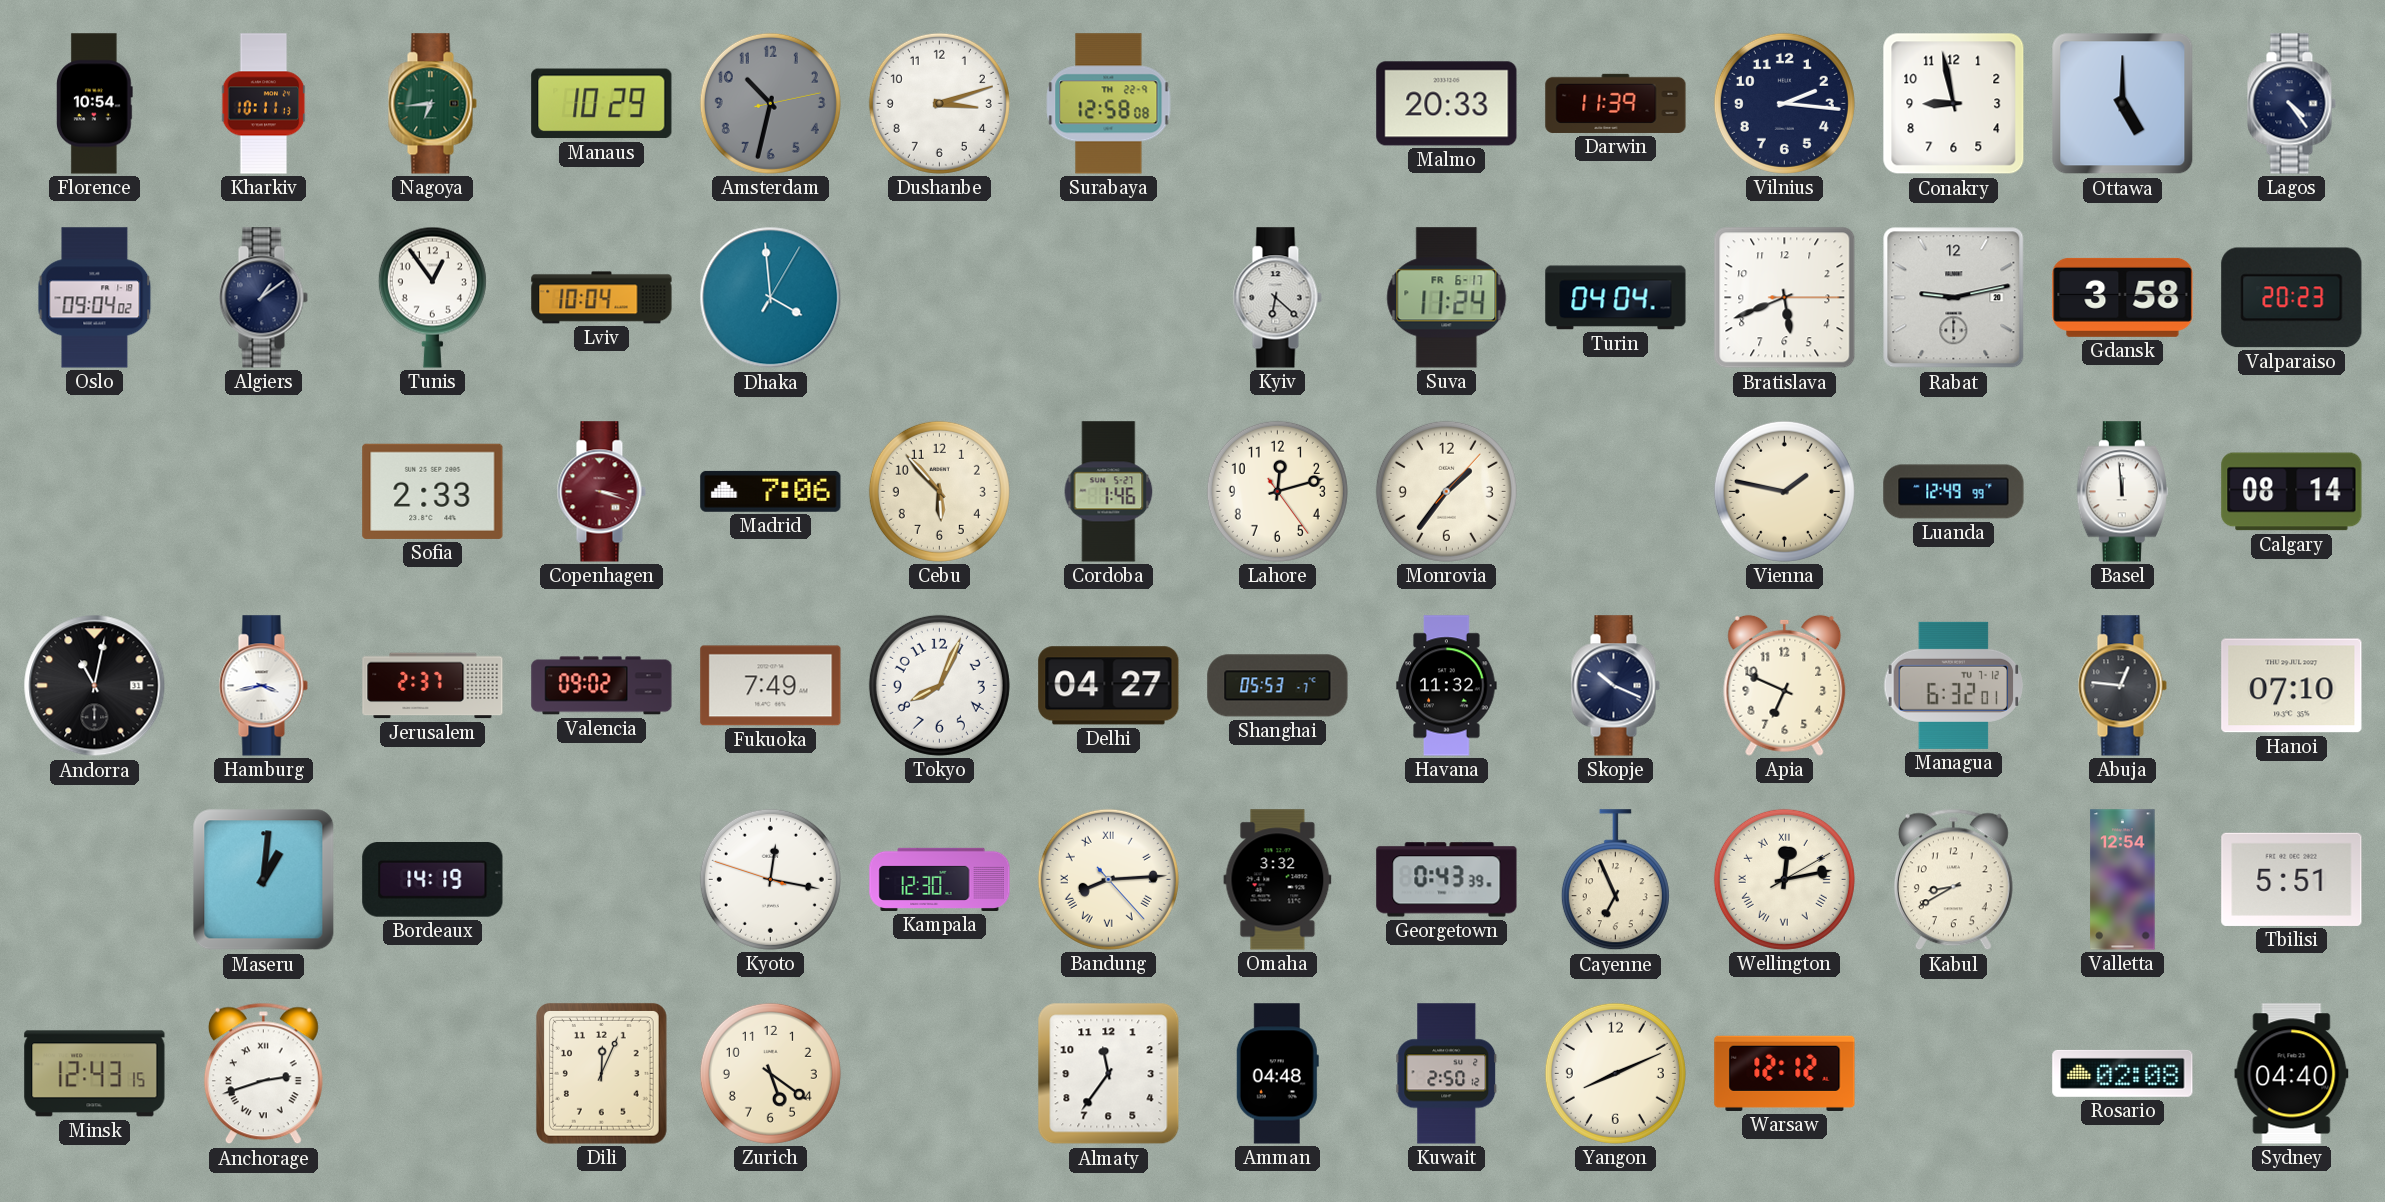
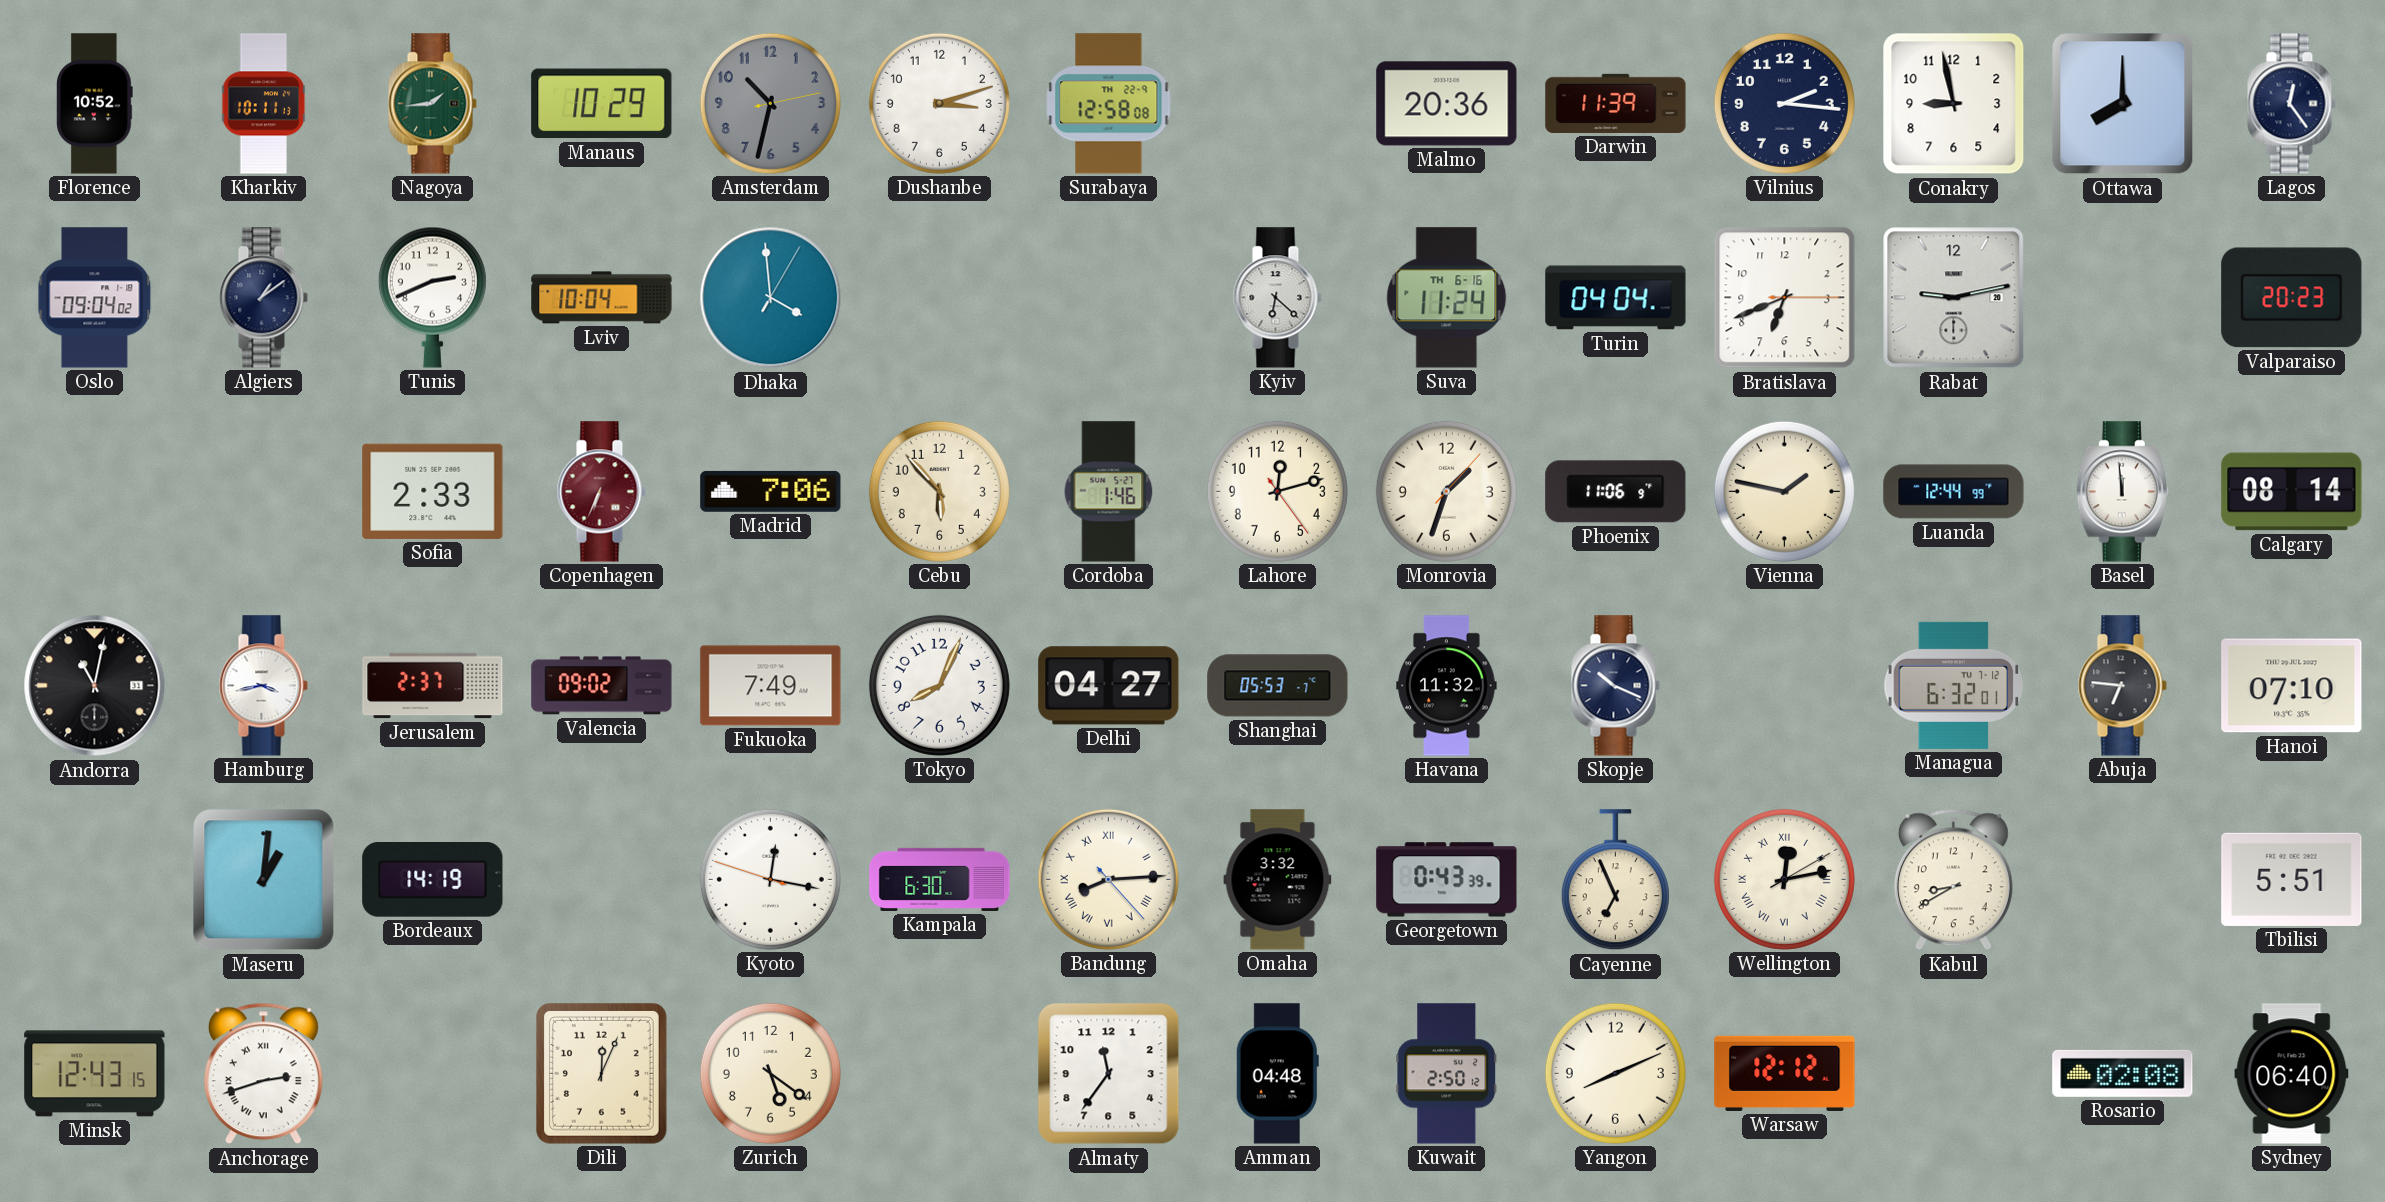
Florence: 10:54 -> 10:52
Nagoya: 6:44 -> 1:44
Malmo: 20:33 -> 20:36
Ottawa: 5:00 -> 8:00
Lagos: 4:24 -> 12:24
Tunis: 12:54 -> 2:41
Suva date: FR 6-17 -> TH 6-16
Bratislava: 5:41 -> 6:41
Gdansk: 3:58 -> none
Copenhagen: 3:18 -> 6:34
Monrovia: 1:36 -> 1:33
Phoenix: none -> 11:06
Luanda: 12:49 -> 12:44
Apia: 6:49 -> none
Abuja: 12:46 -> 6:46
Kampala: 12:30 -> 6:30
Valletta: 12:54 -> none
Sydney: 04:40 -> 06:40
